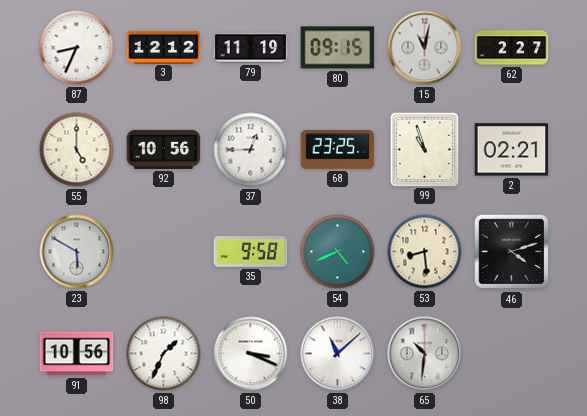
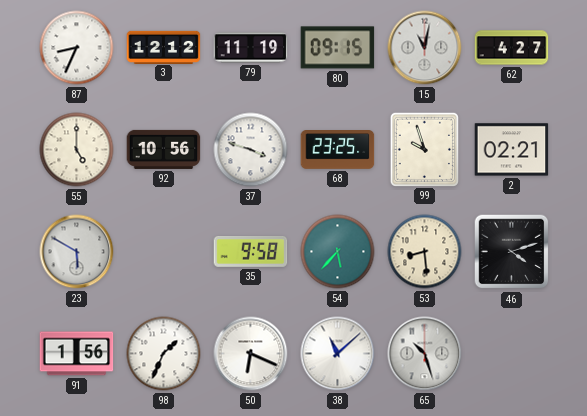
62: 2:27 -> 4:27
37: 12:45 -> 3:48
99: 10:57 -> 9:57
54: 4:41 -> 5:37
91: 10:56 -> 1:56
50: 3:19 -> 6:19
65: 10:31 -> 10:27
